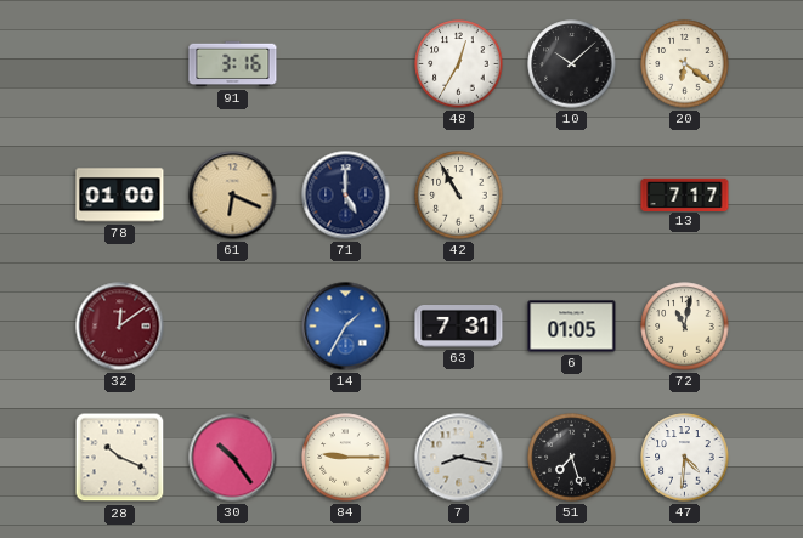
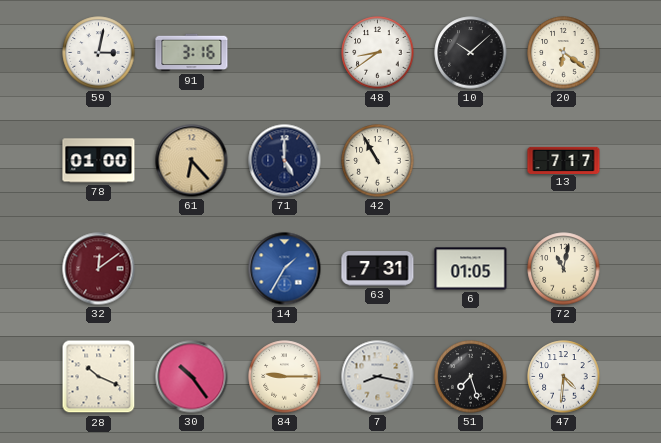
59: none -> 3:02
48: 12:35 -> 8:39
61: 6:19 -> 6:23
